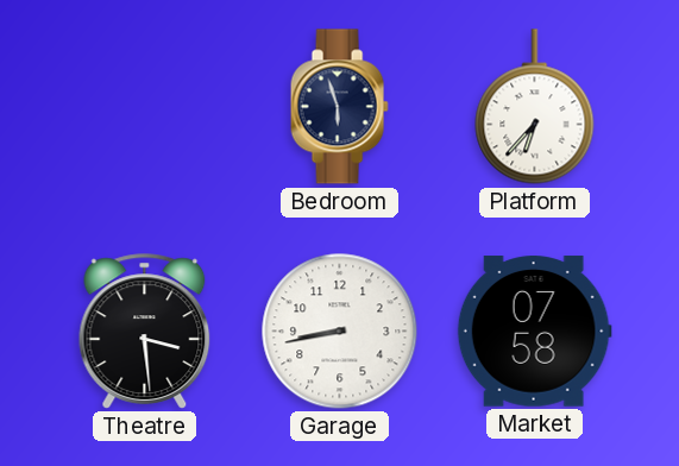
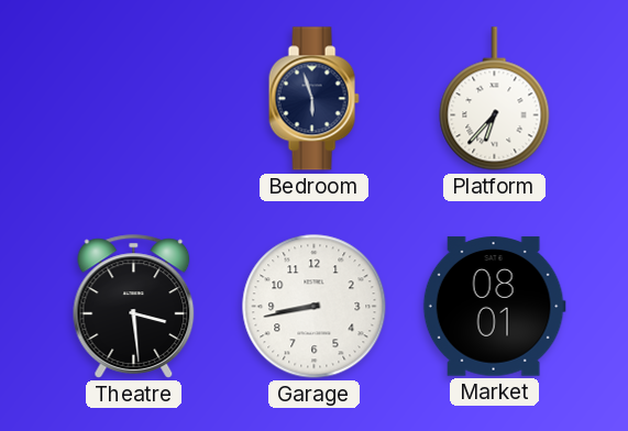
Market: 07:58 -> 08:01
